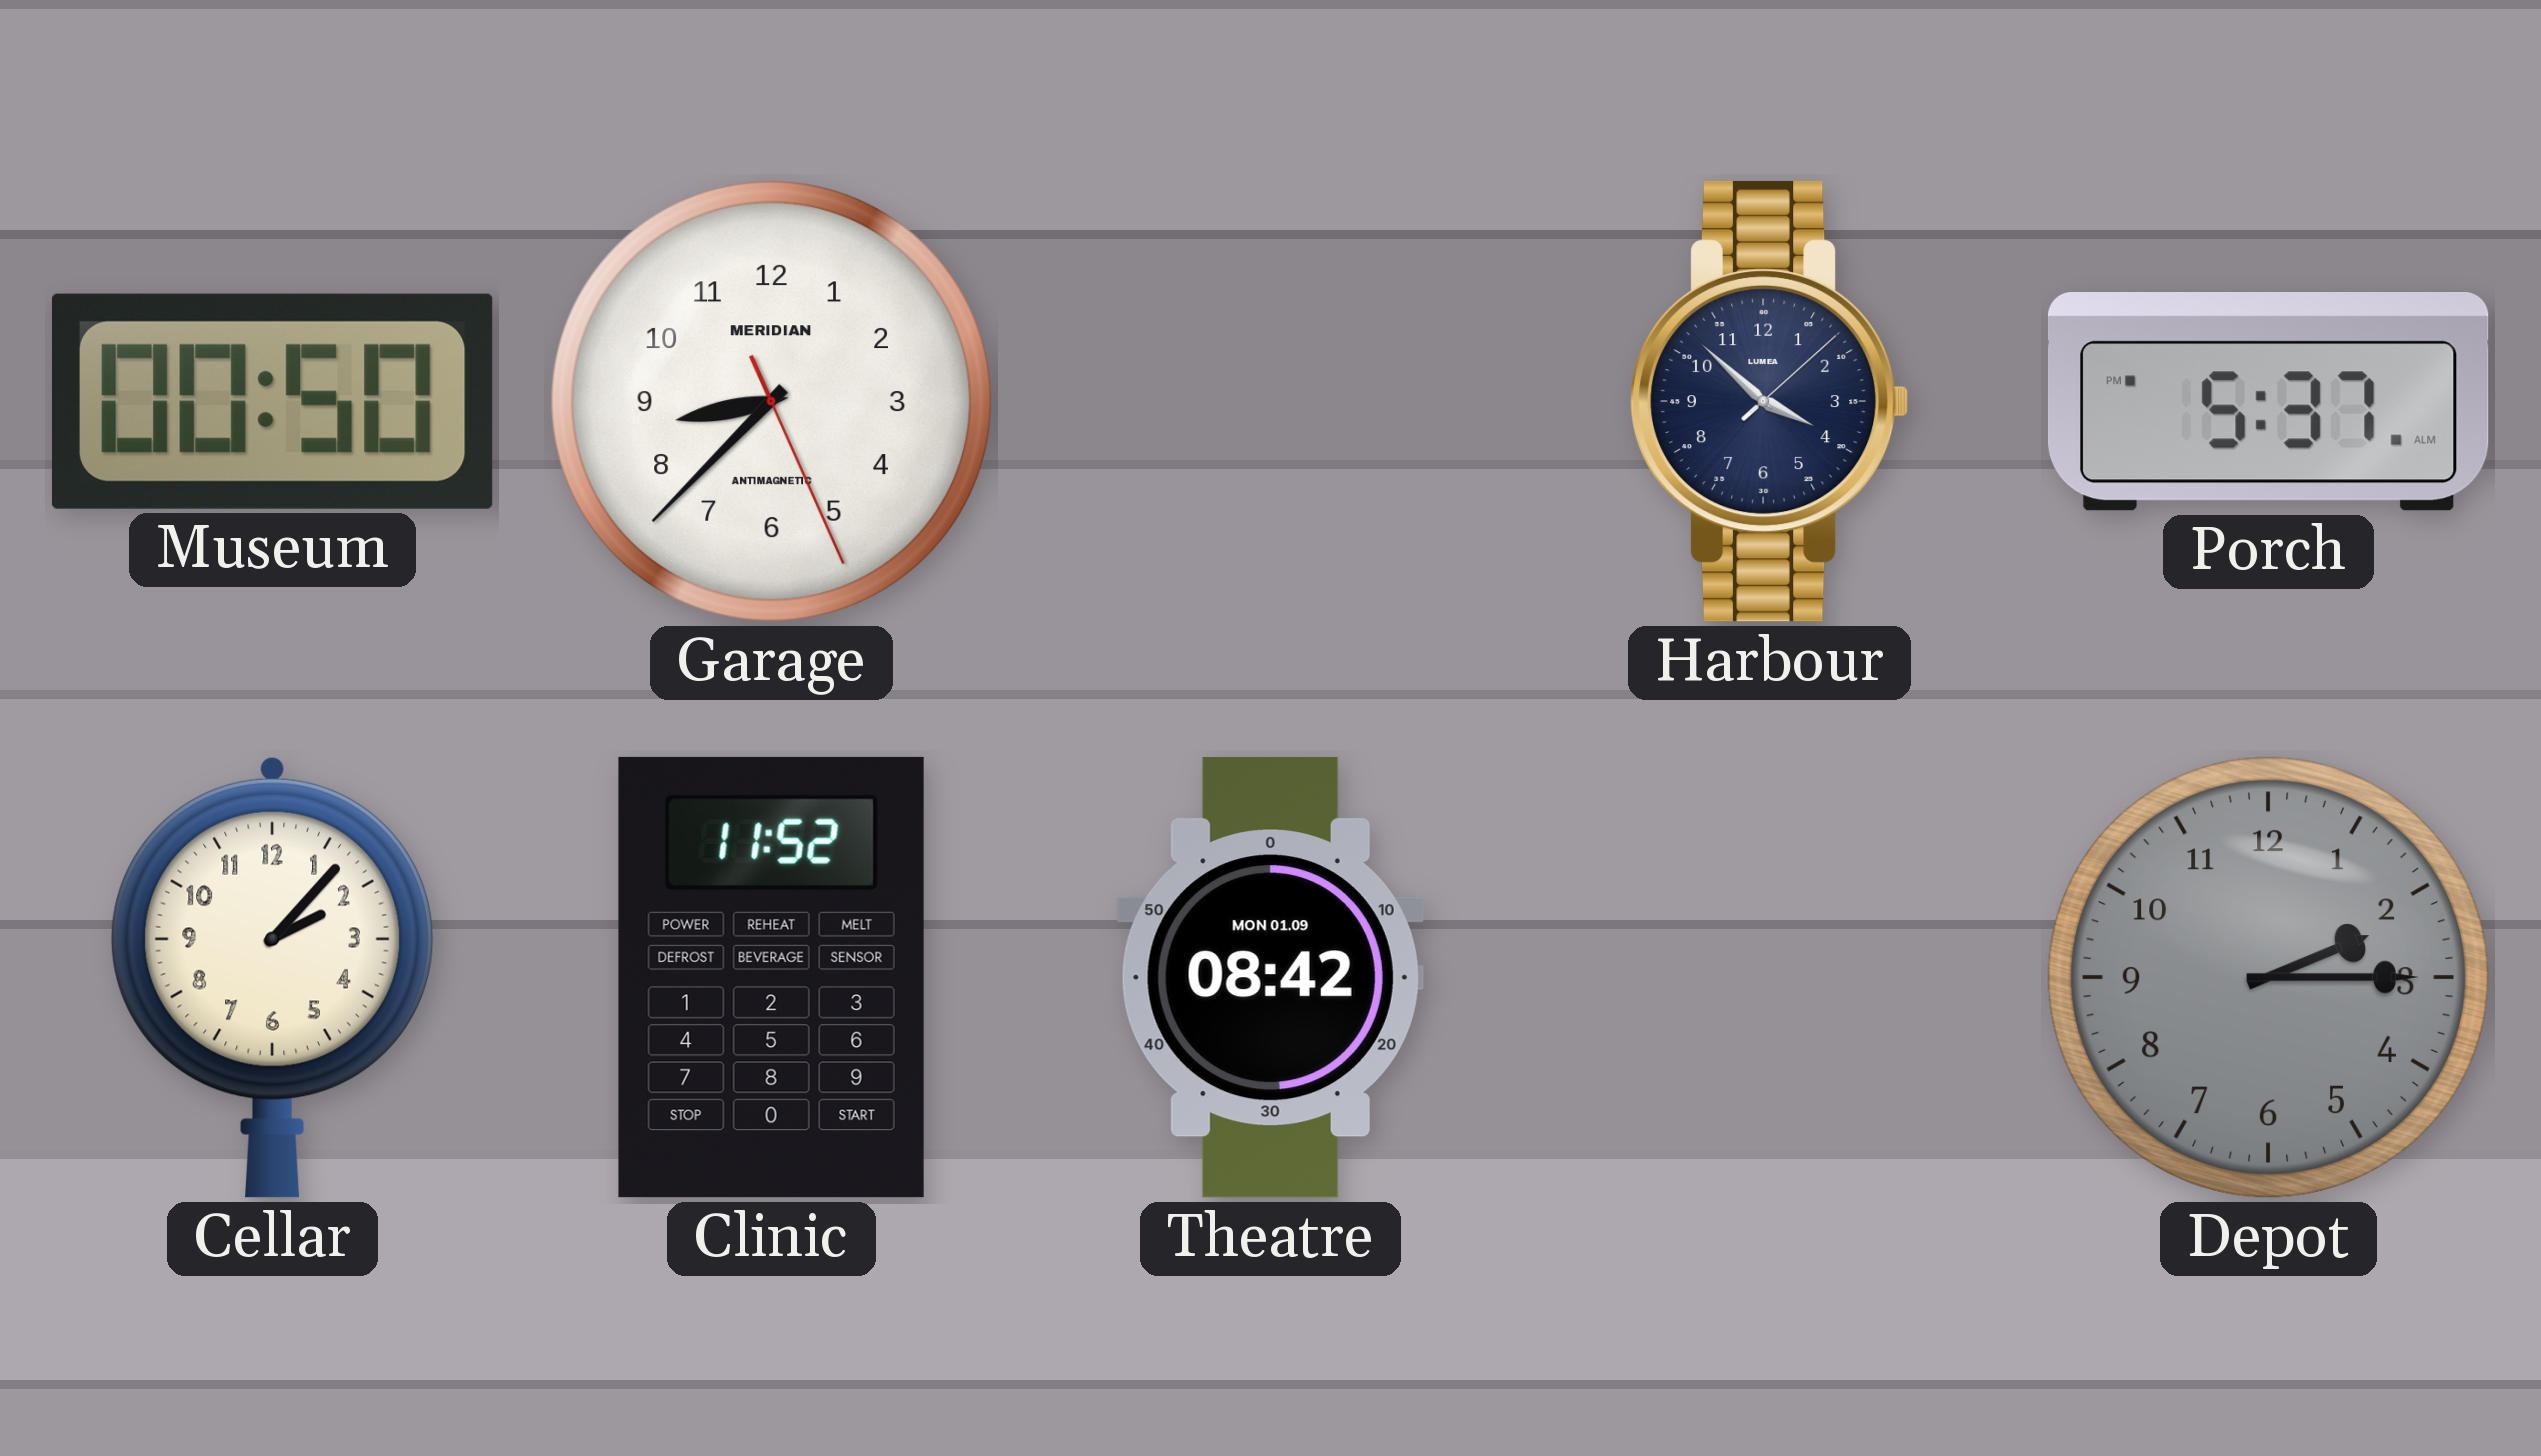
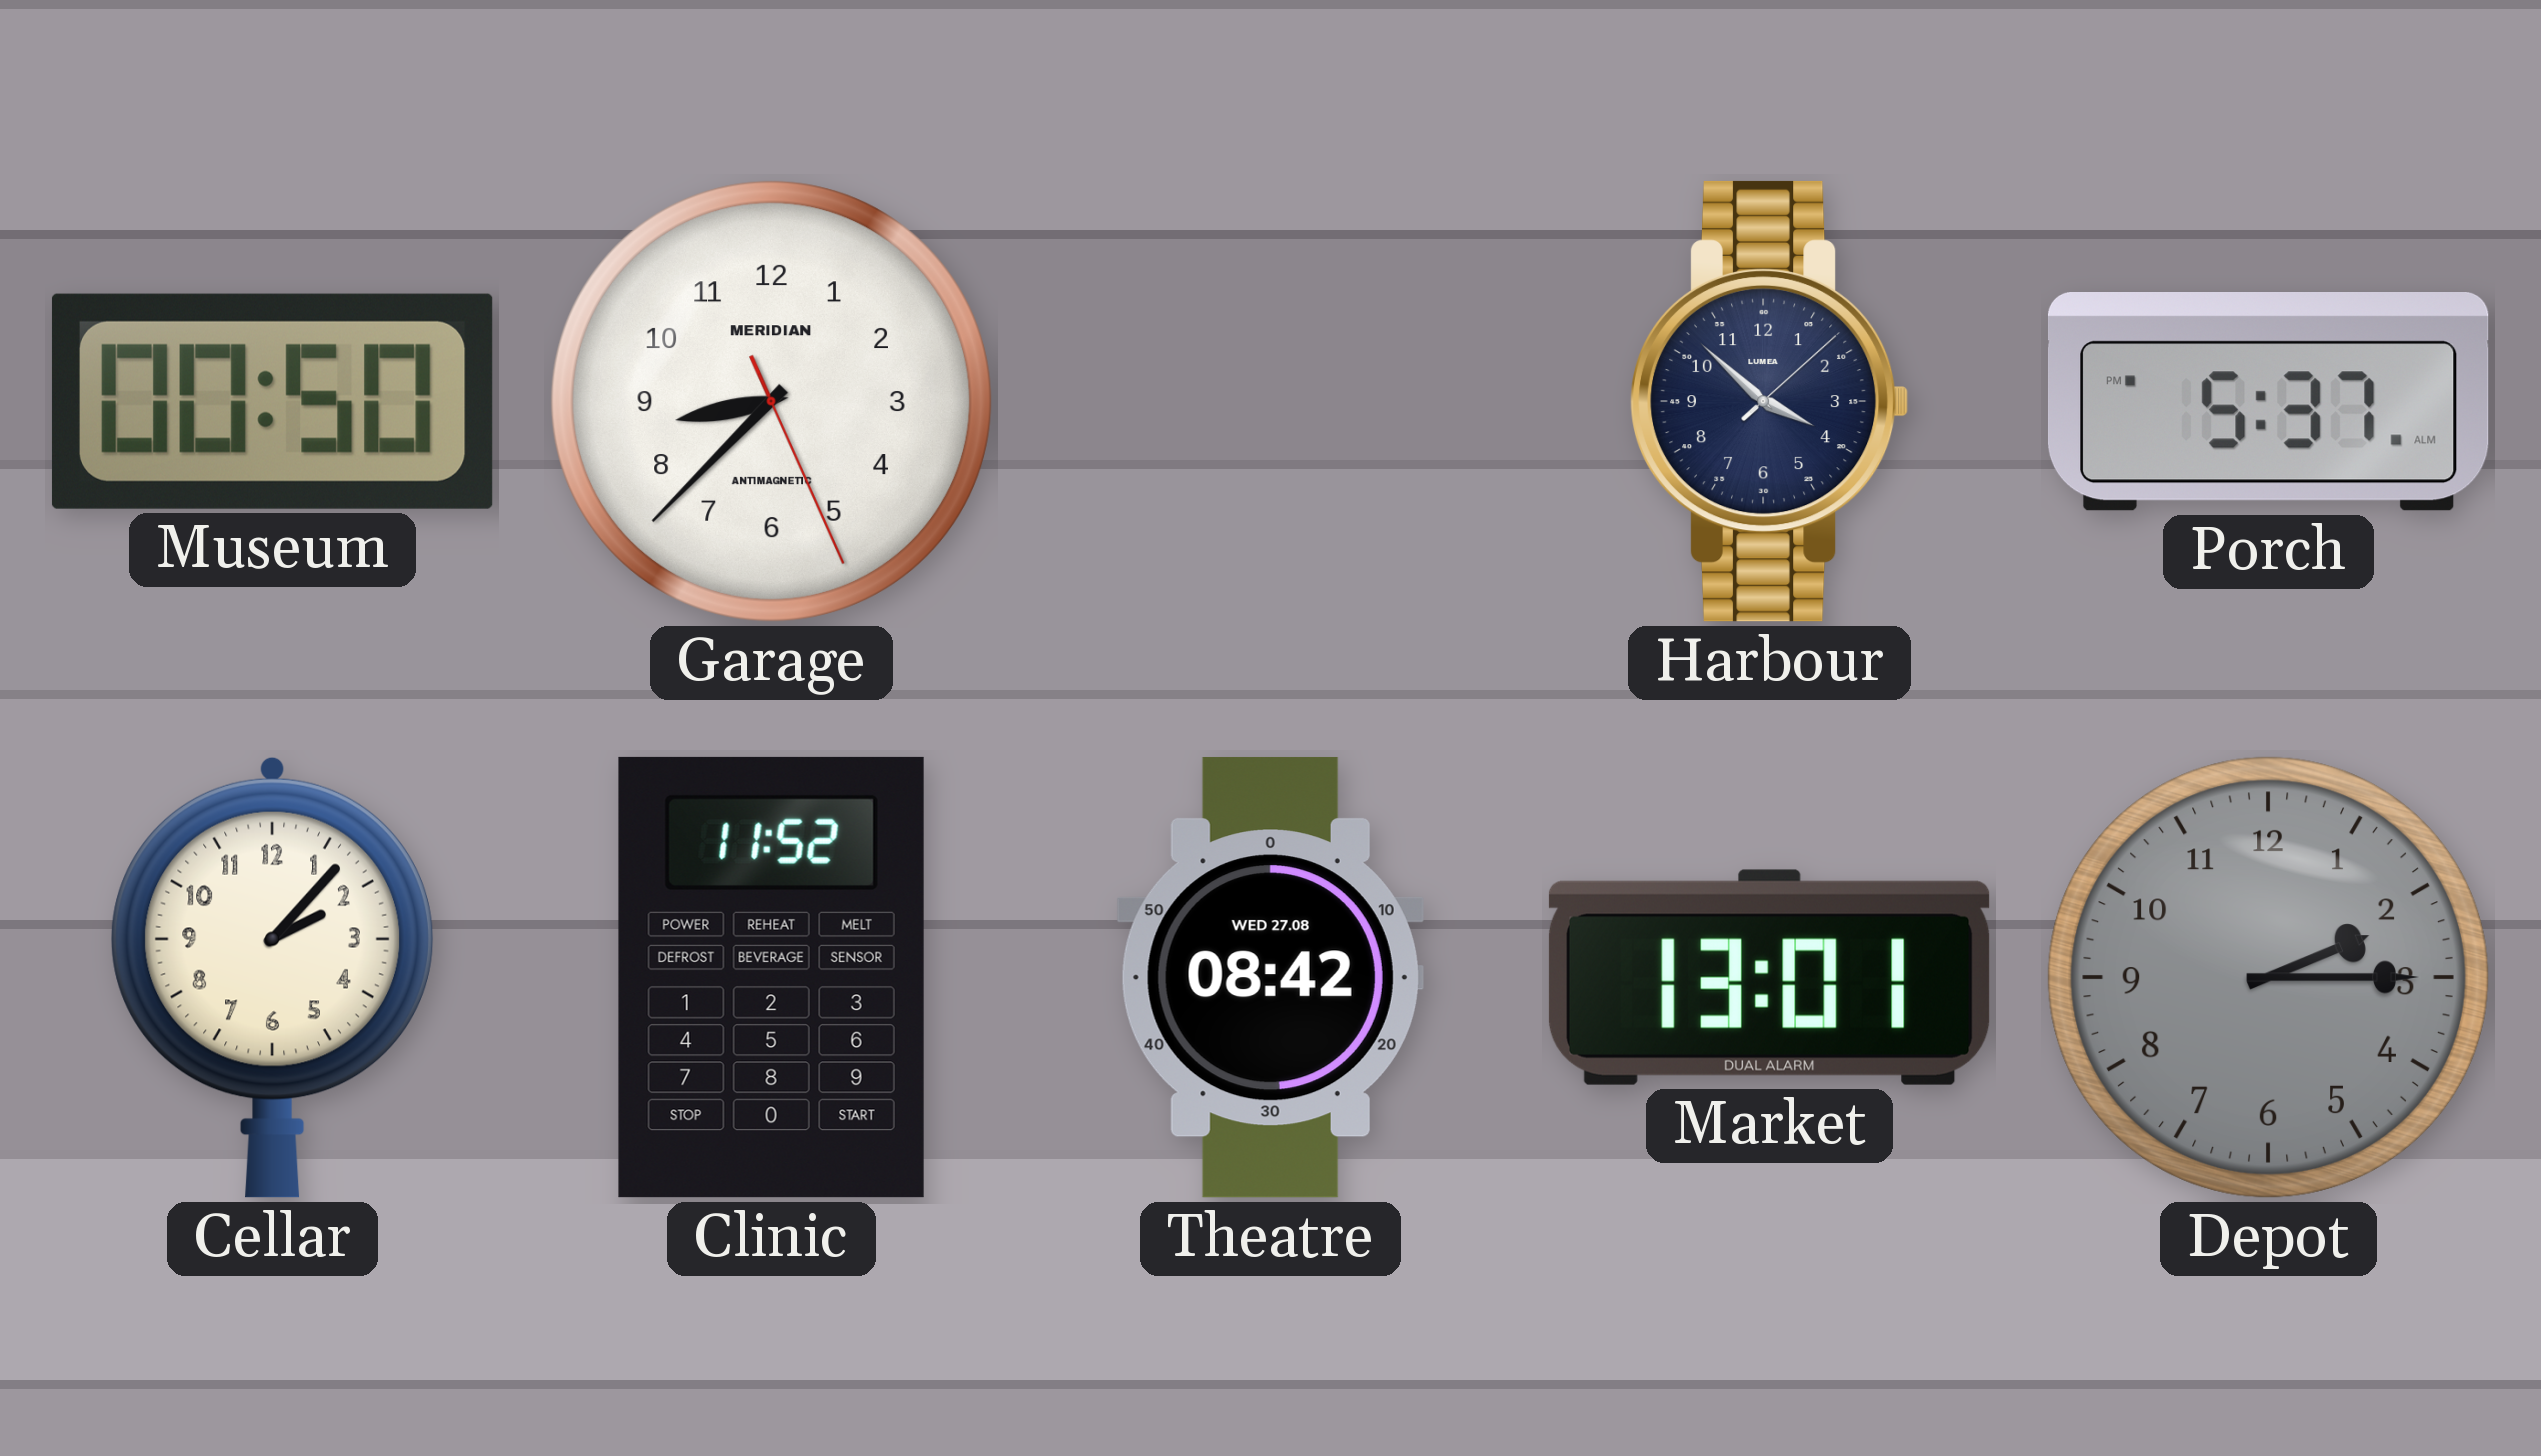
Theatre date: MON 01.09 -> WED 27.08
Market: none -> 13:01
